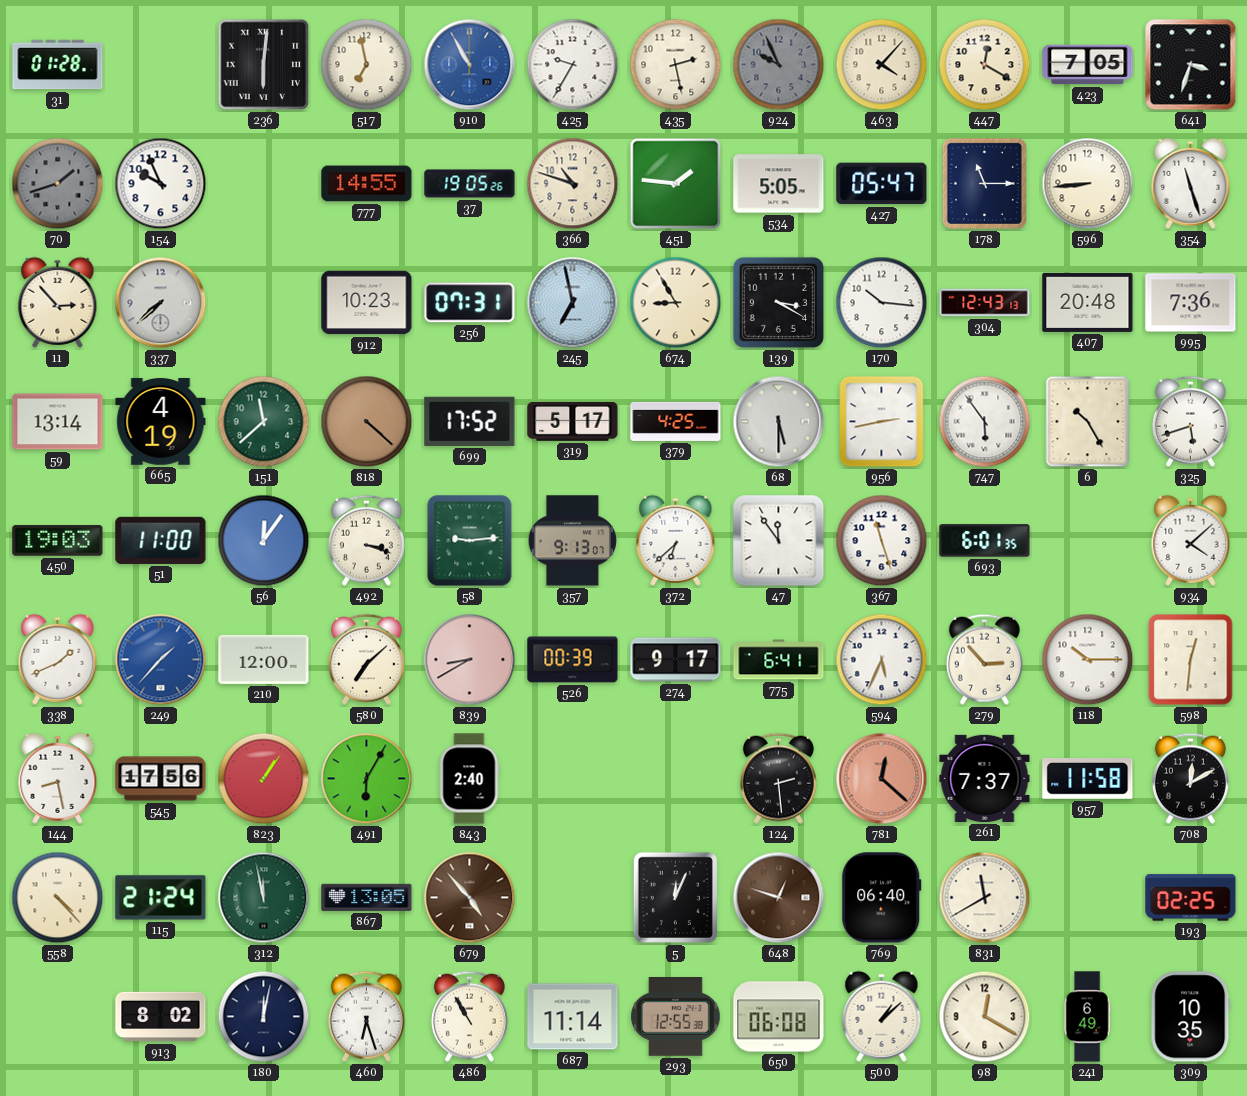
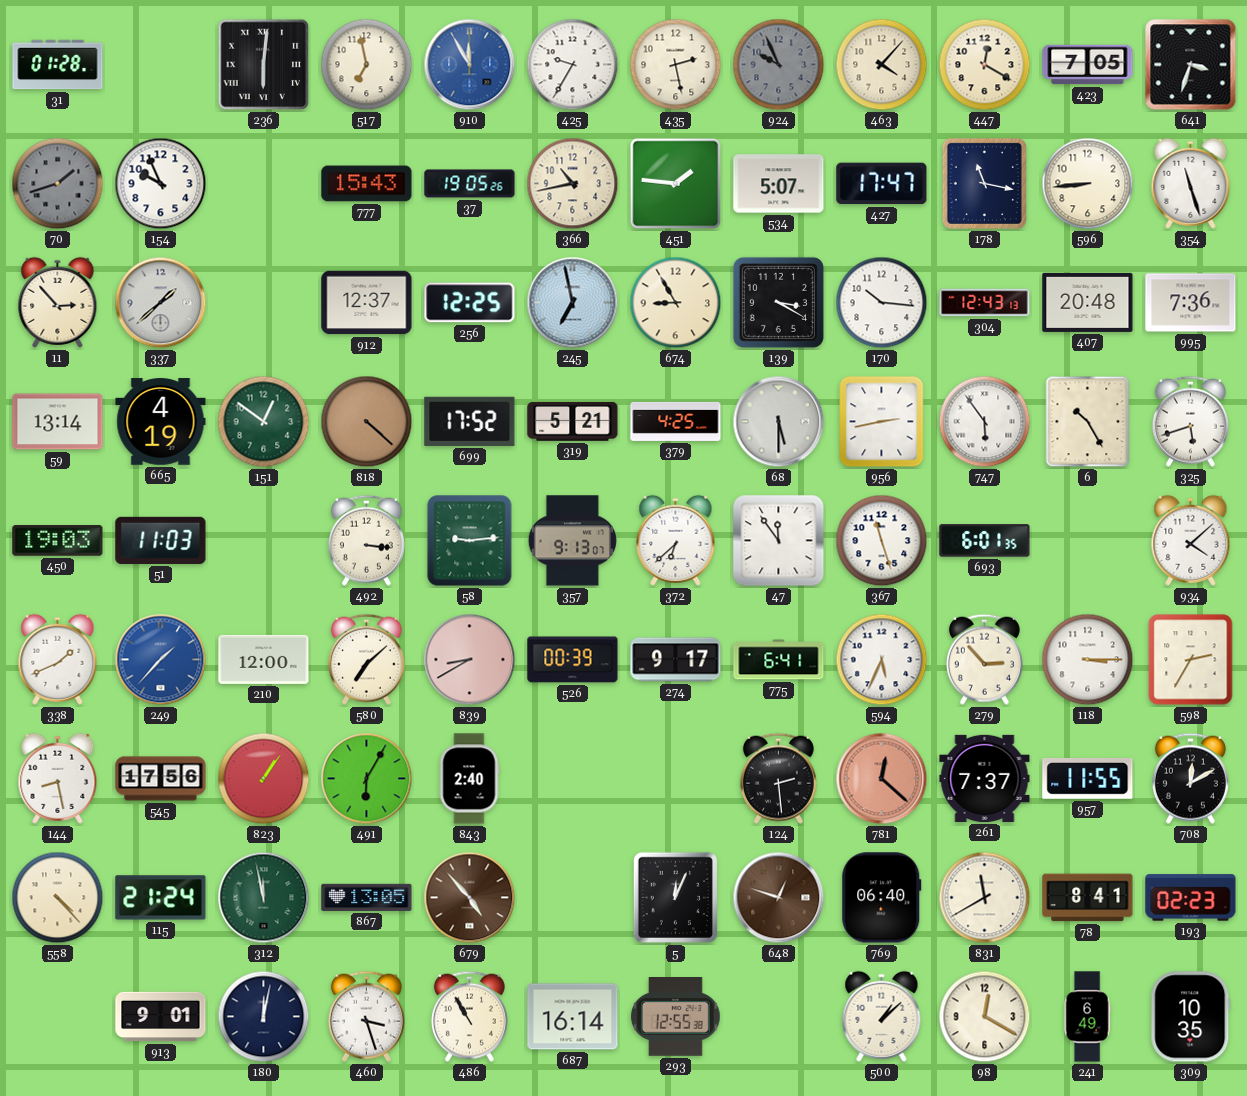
910: 10:55 -> 11:55
777: 14:55 -> 15:43
366: 10:48 -> 10:43
534: 5:05 -> 5:07
427: 05:47 -> 17:47
178: 11:15 -> 11:17
337: 7:38 -> 1:38
912: 10:23 -> 12:37
256: 07:31 -> 12:25
151: 11:38 -> 12:51
319: 5:17 -> 5:21
51: 11:00 -> 11:03
56: 12:06 -> none
492: 3:18 -> 3:16
118: 10:15 -> 3:15
598: 12:31 -> 2:35
957: 11:58 -> 11:55
78: none -> 8:41
193: 02:25 -> 02:23
913: 8:02 -> 9:01
460: 6:27 -> 3:27
687: 11:14 -> 16:14
650: 06:08 -> none
